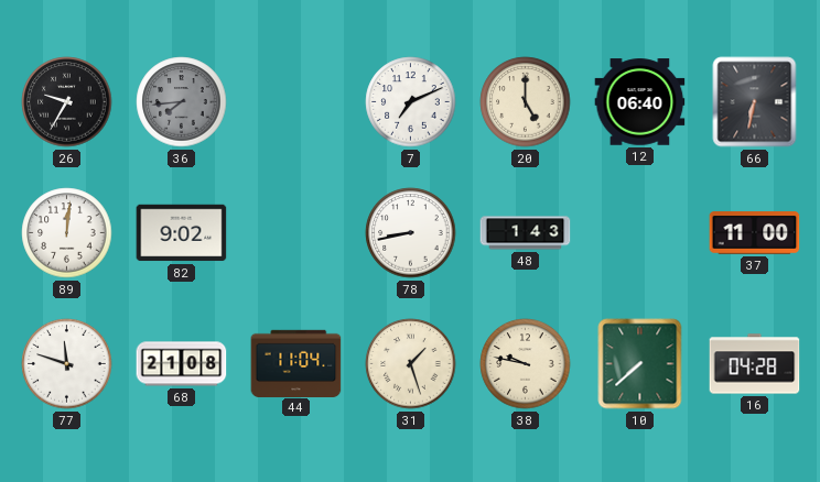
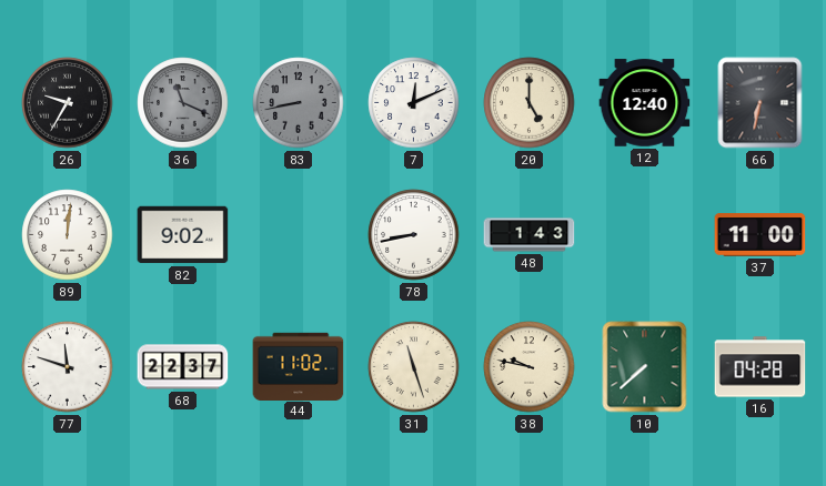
36: 7:44 -> 11:19
83: none -> 8:43
7: 7:11 -> 12:11
12: 06:40 -> 12:40
68: 21:08 -> 22:37
44: 11:04 -> 11:02
31: 1:27 -> 11:27
